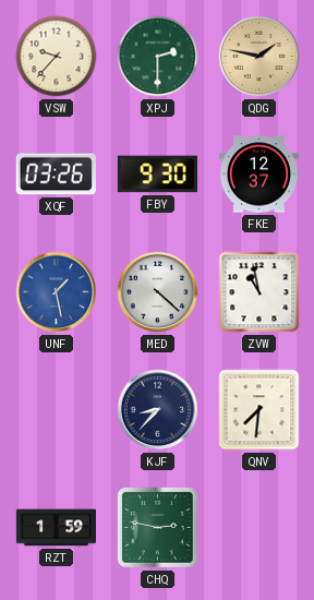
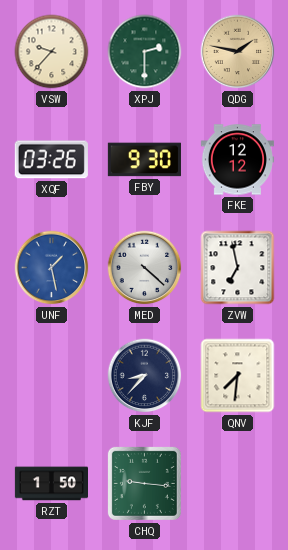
FKE: 12:37 -> 12:12
ZVW: 10:58 -> 6:58
RZT: 1:59 -> 1:50
CHQ: 2:47 -> 9:16
